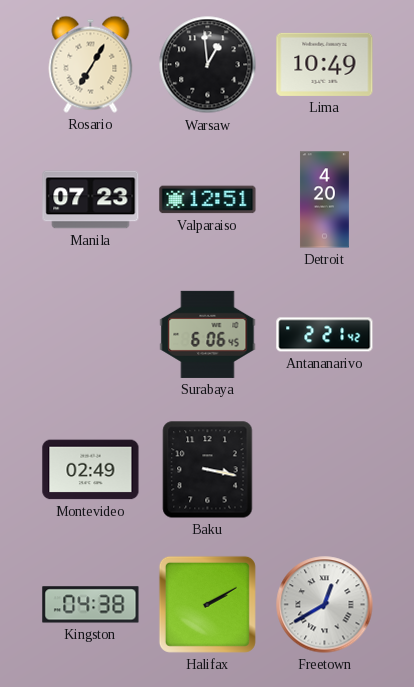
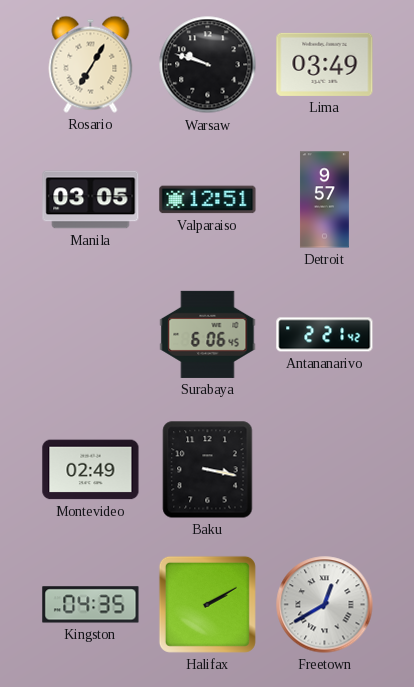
Warsaw: 12:59 -> 9:48
Lima: 10:49 -> 03:49
Manila: 07:23 -> 03:05
Detroit: 4:20 -> 9:57
Kingston: 04:38 -> 04:35
